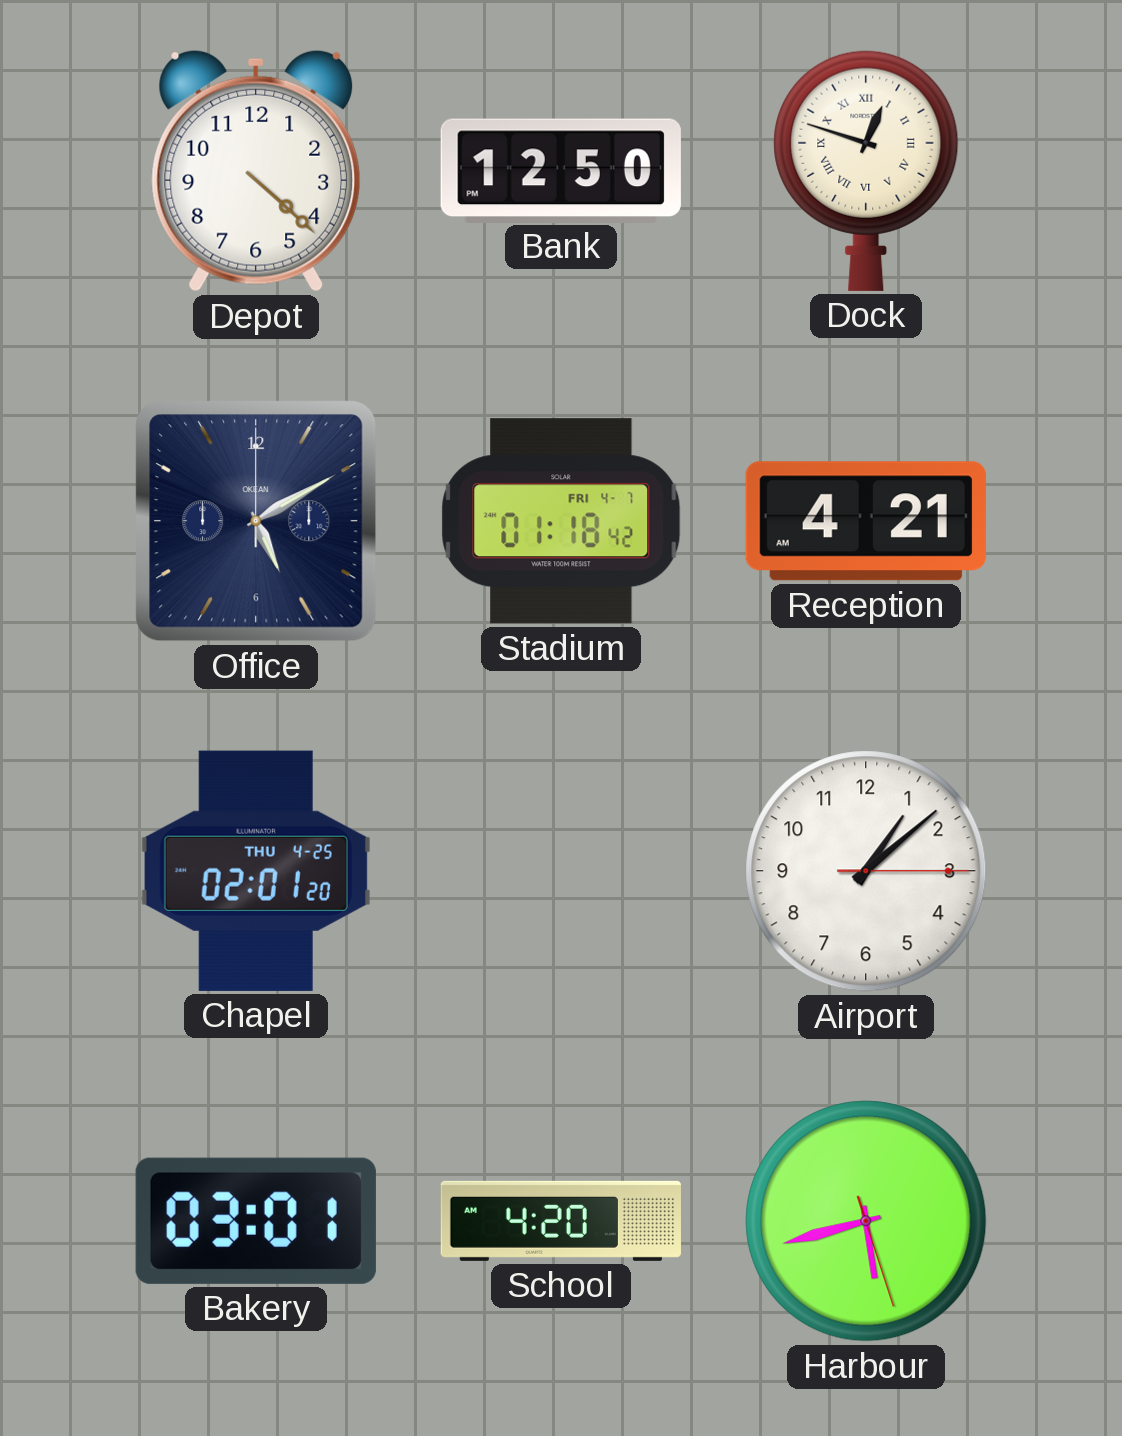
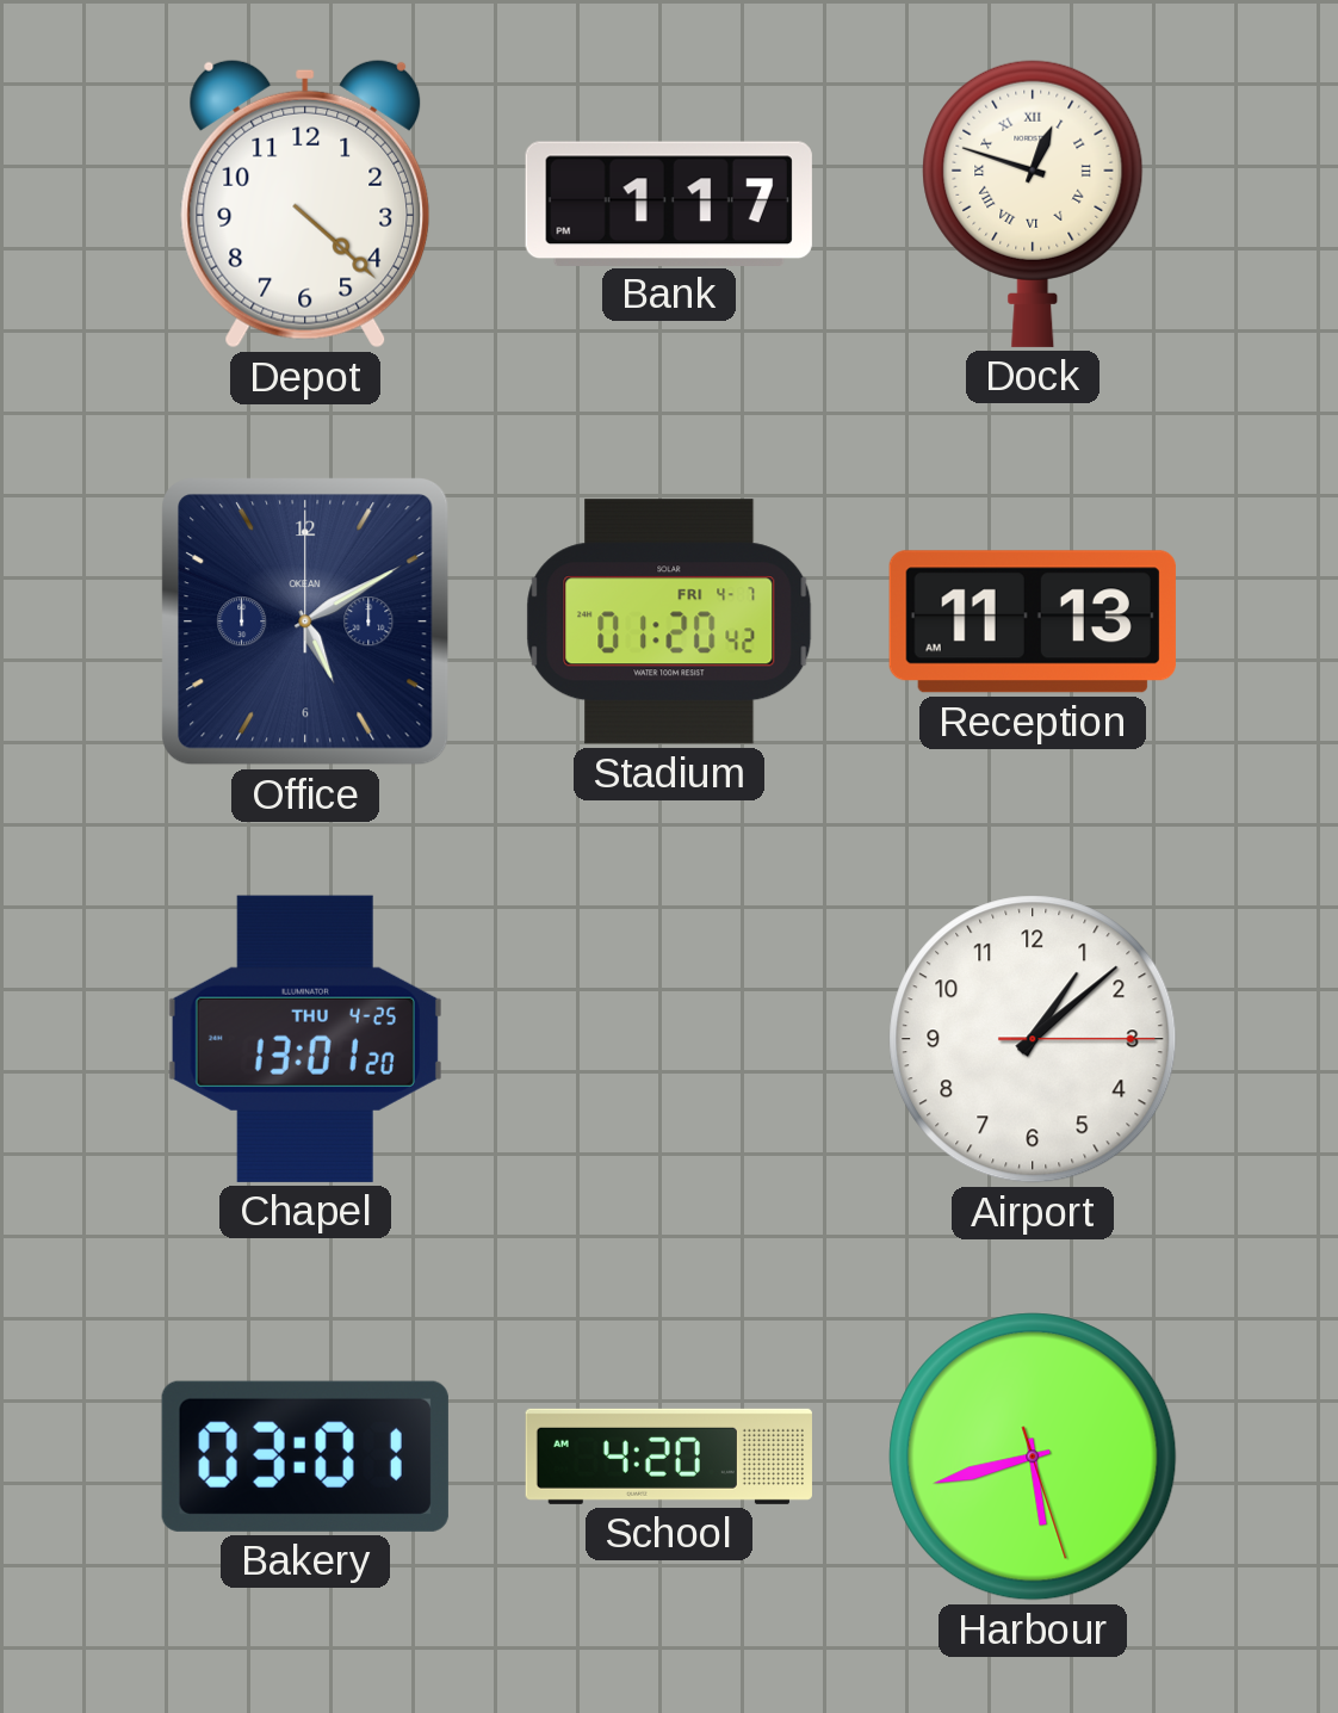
Bank: 12:50 -> 1:17
Stadium: 01:18 -> 01:20
Reception: 4:21 -> 11:13
Chapel: 02:01 -> 13:01
